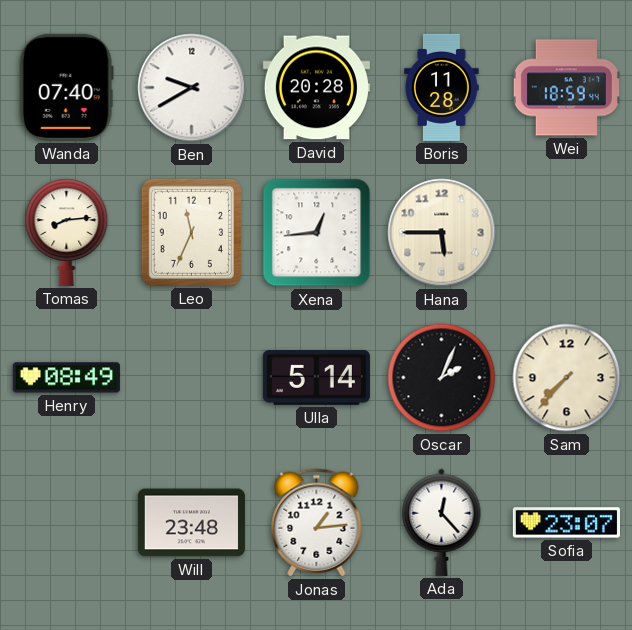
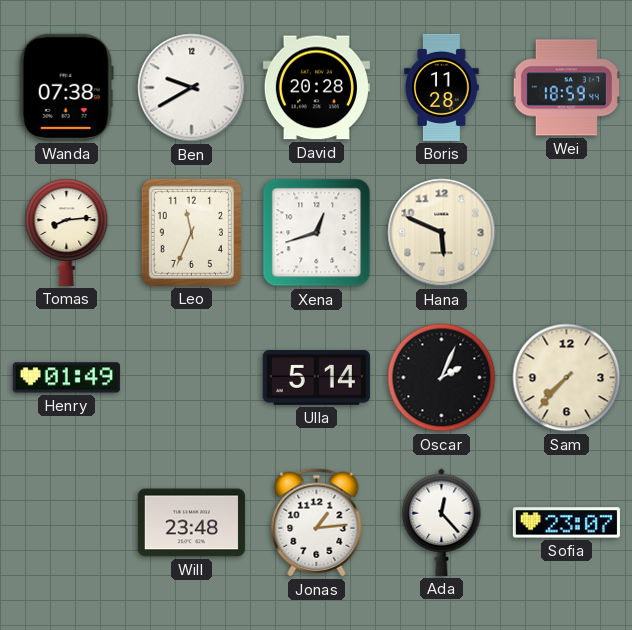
Wanda: 07:40 -> 07:38
Xena: 12:44 -> 12:42
Hana: 5:45 -> 5:49
Henry: 08:49 -> 01:49
